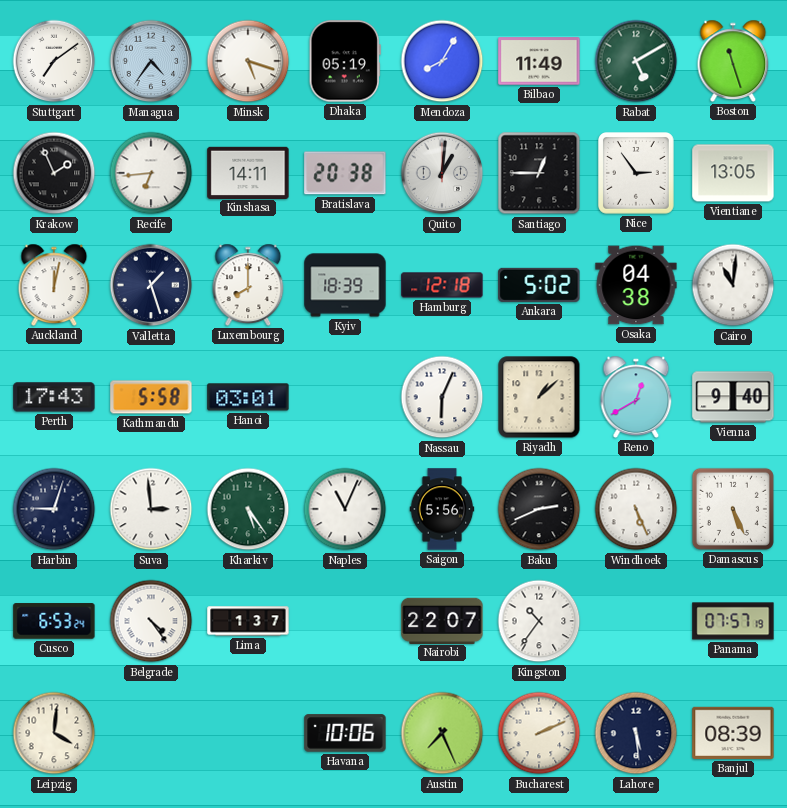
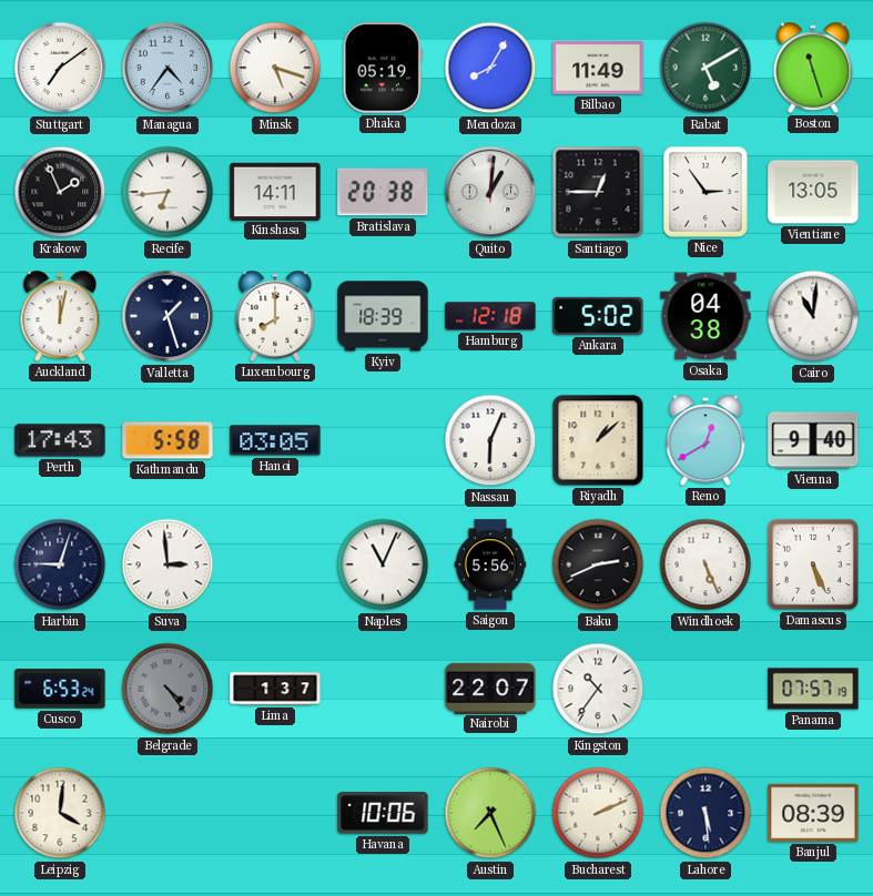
Hanoi: 03:01 -> 03:05
Kharkiv: 5:24 -> none
Belgrade dial: white -> grey
